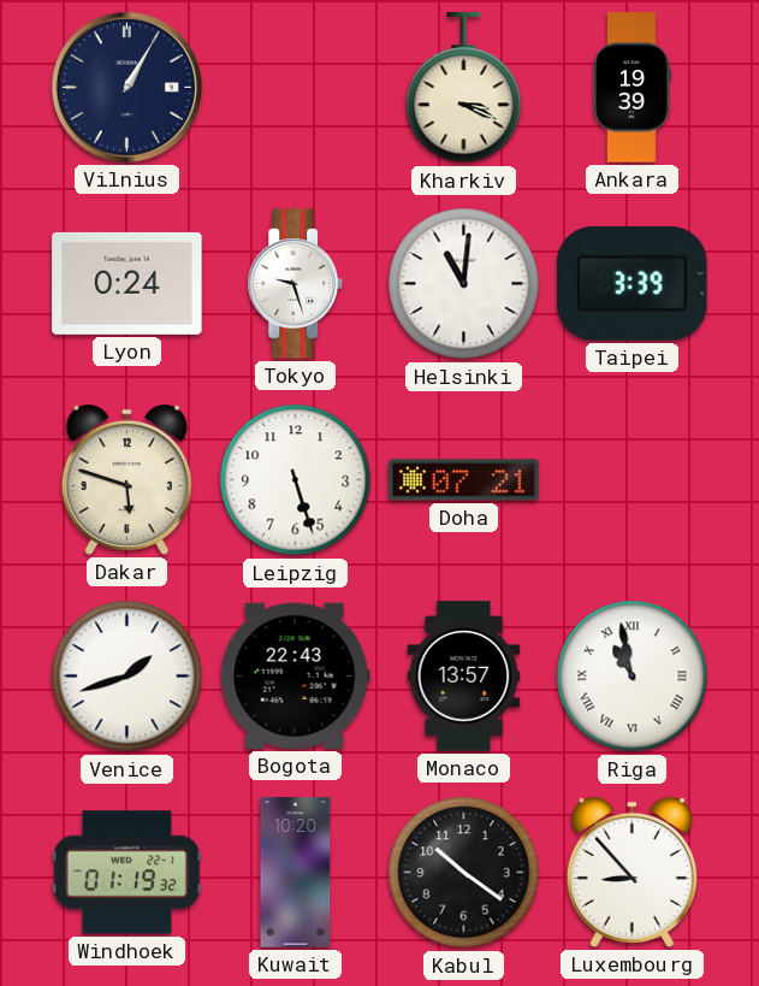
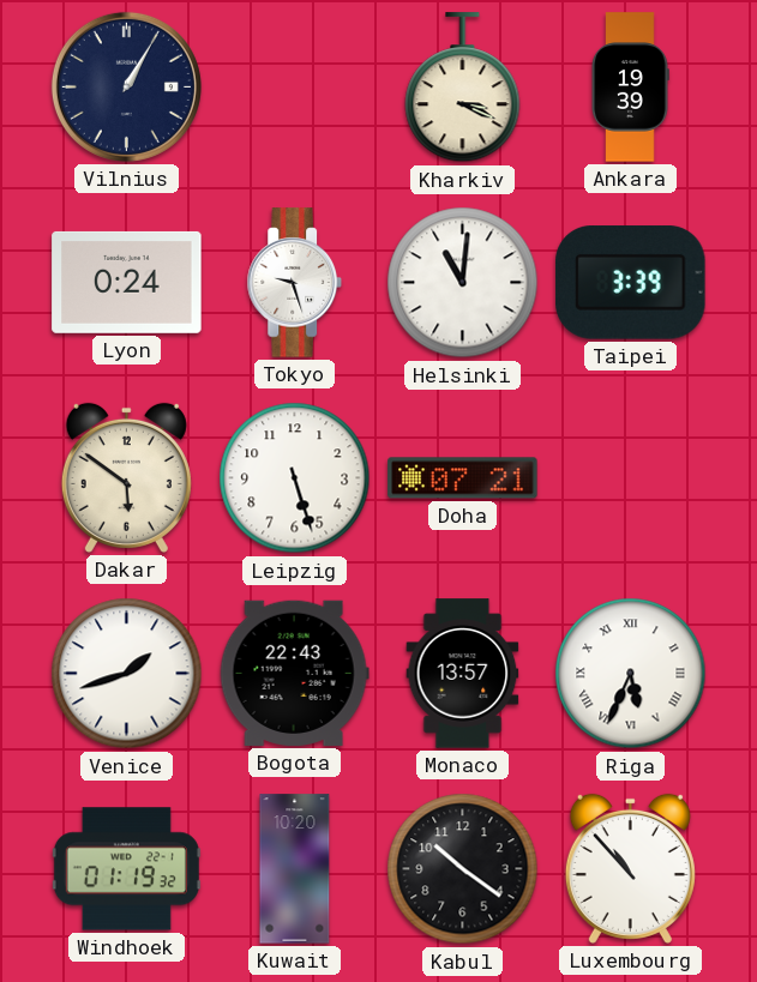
Dakar: 5:48 -> 5:51
Riga: 10:58 -> 5:34
Luxembourg: 8:53 -> 10:53
